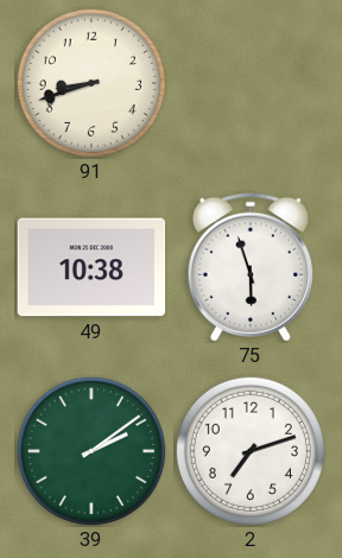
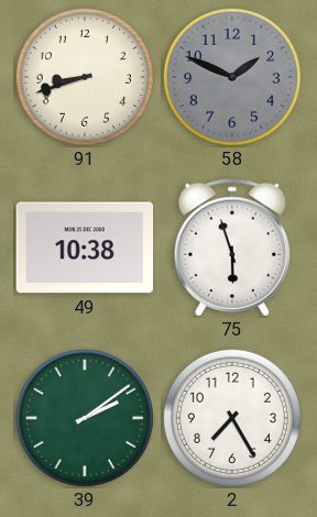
58: none -> 1:49
2: 7:12 -> 7:25
